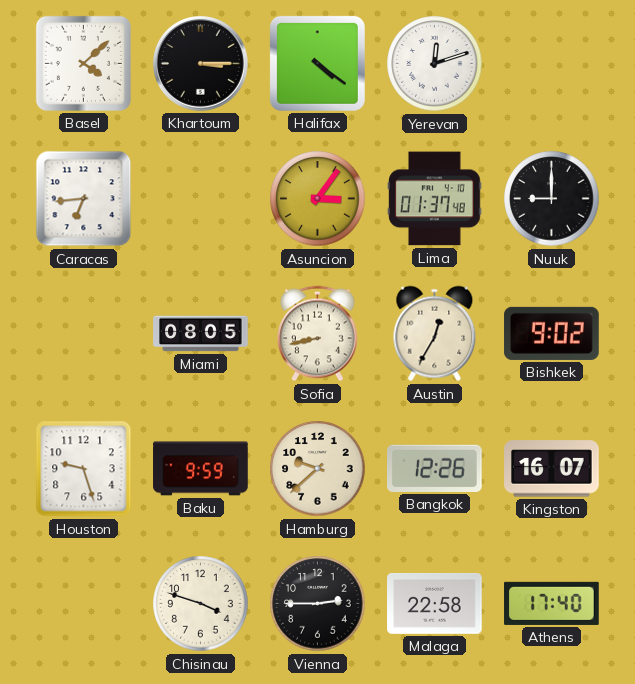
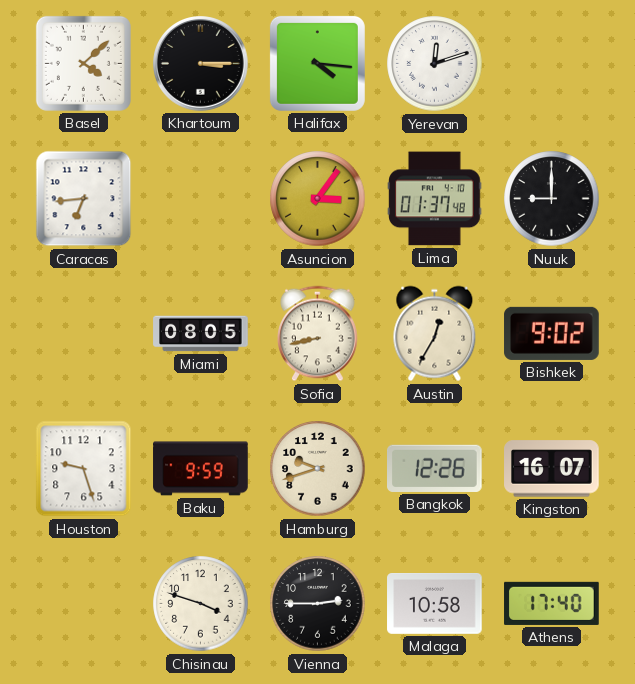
Halifax: 4:21 -> 4:16
Hamburg: 9:38 -> 9:42
Malaga: 22:58 -> 10:58
